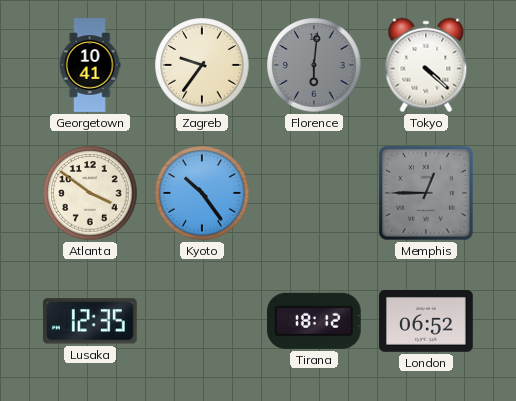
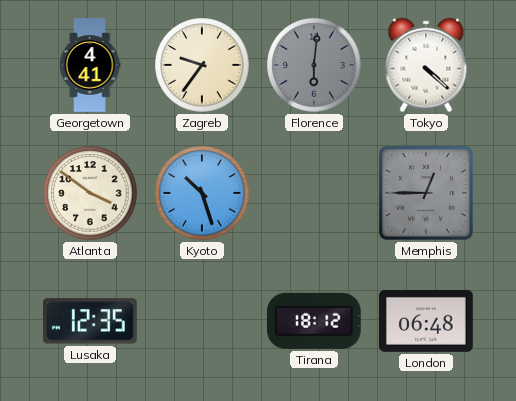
Georgetown: 10:41 -> 4:41
Kyoto: 10:24 -> 10:27
London: 06:52 -> 06:48
